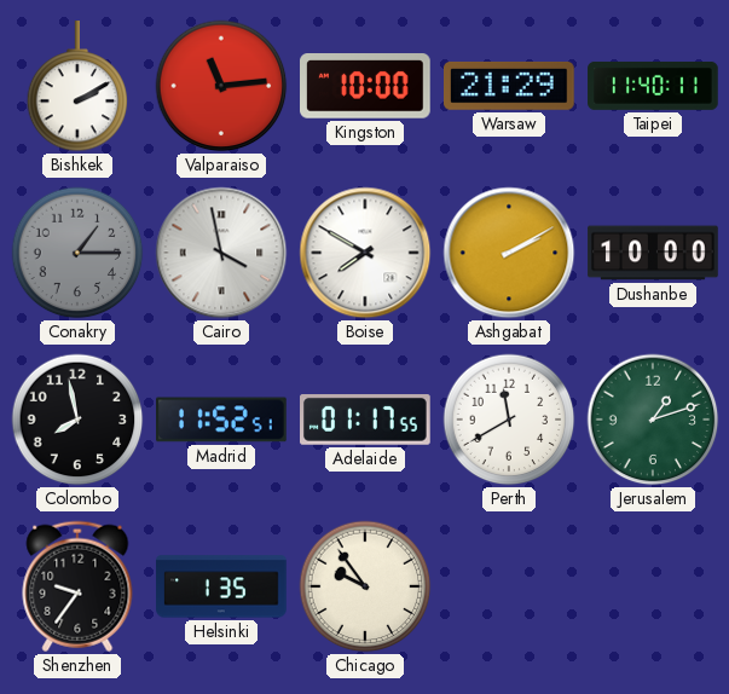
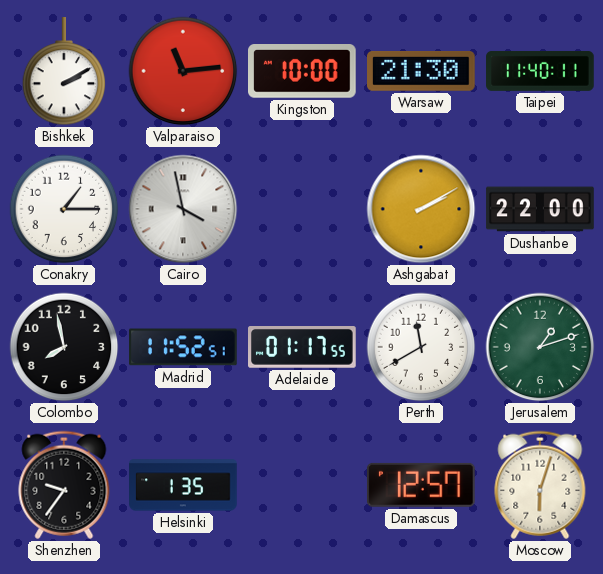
Warsaw: 21:29 -> 21:30
Conakry dial: grey -> white
Boise: 7:50 -> none
Dushanbe: 10:00 -> 22:00
Chicago: 9:54 -> none
Damascus: none -> 12:57
Moscow: none -> 6:03
